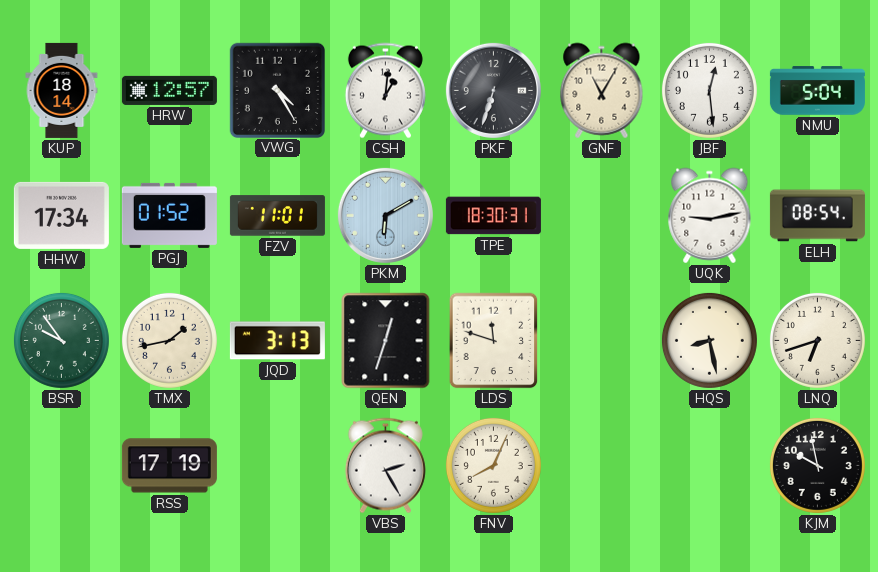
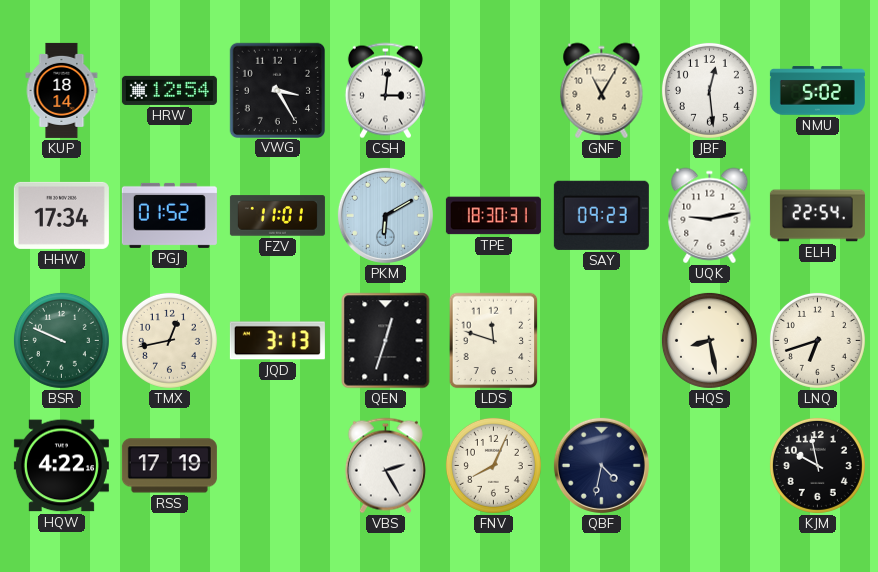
HRW: 12:57 -> 12:54
VWG: 4:25 -> 3:25
CSH: 1:01 -> 3:01
PKF: 6:33 -> none
NMU: 5:04 -> 5:02
SAY: none -> 09:23
ELH: 08:54 -> 22:54
BSR: 9:54 -> 9:49
TMX: 1:43 -> 12:43
HQW: none -> 4:22
QBF: none -> 4:32
